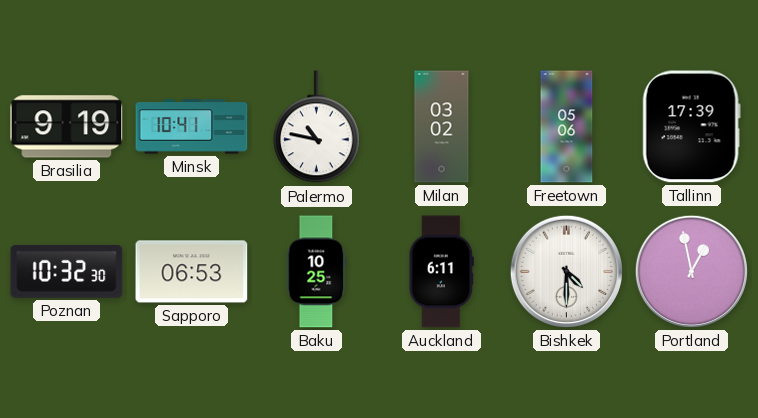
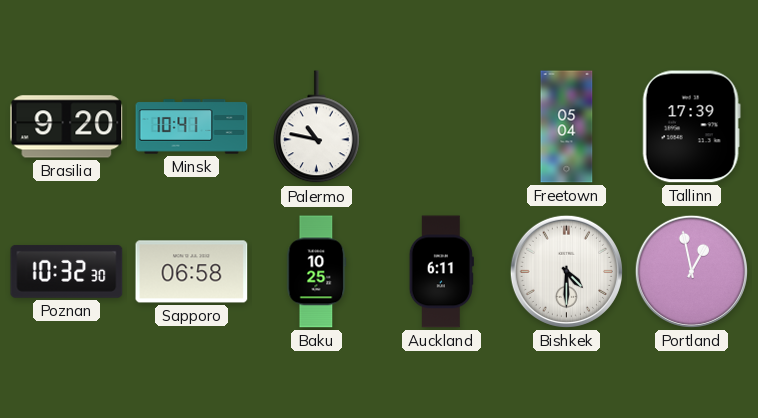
Brasilia: 9:19 -> 9:20
Milan: 03:02 -> none
Freetown: 05:06 -> 05:04
Sapporo: 06:53 -> 06:58
